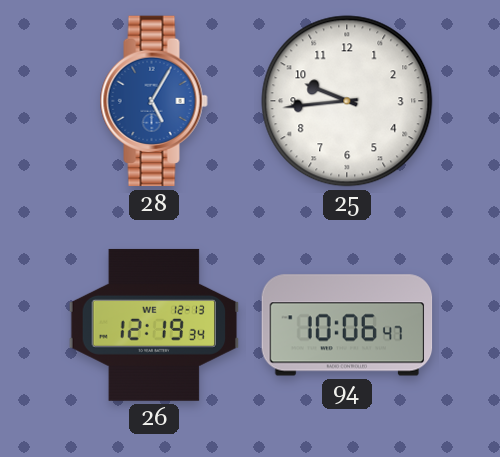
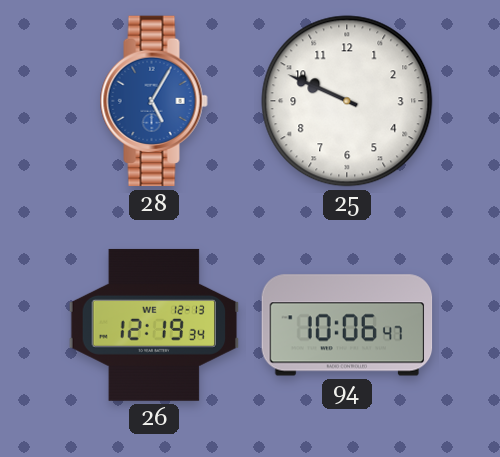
25: 9:44 -> 9:49
